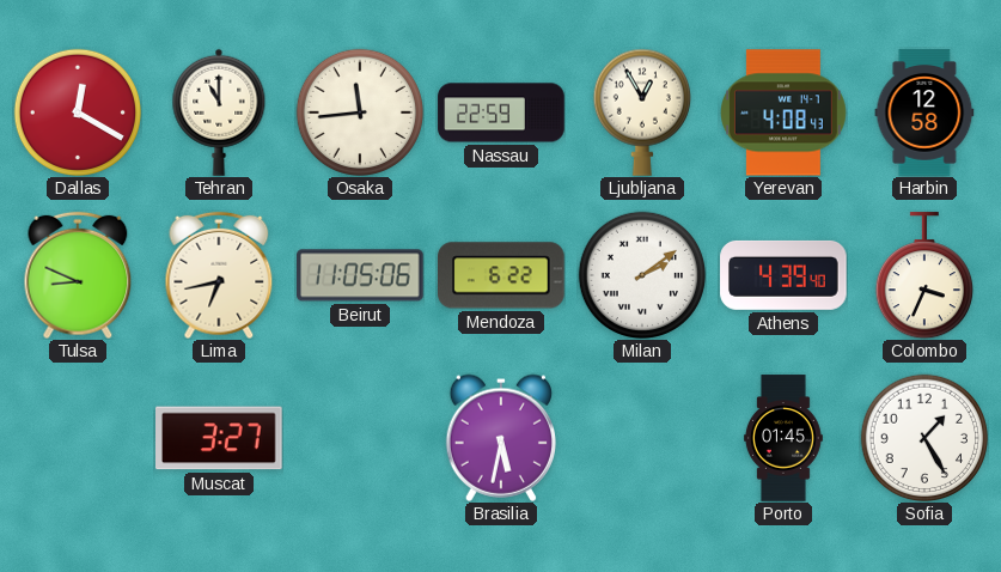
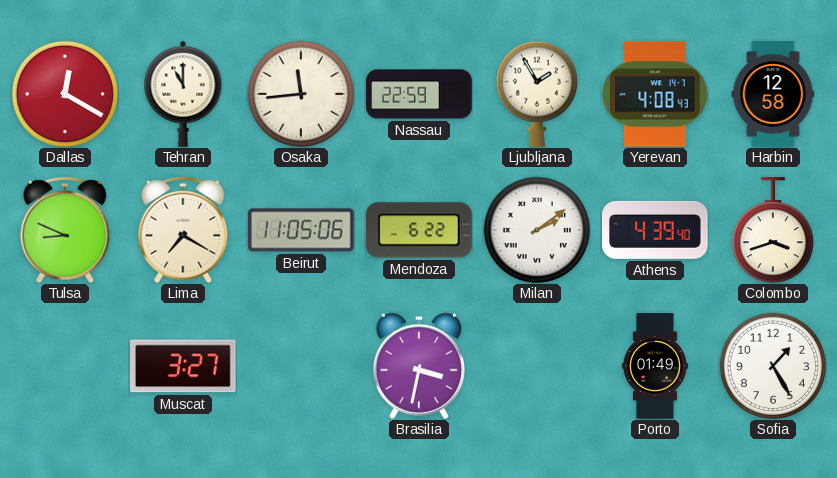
Ljubljana: 12:55 -> 1:55
Lima: 6:43 -> 7:20
Colombo: 3:34 -> 3:42
Brasilia: 5:32 -> 3:32
Porto: 01:45 -> 01:49
